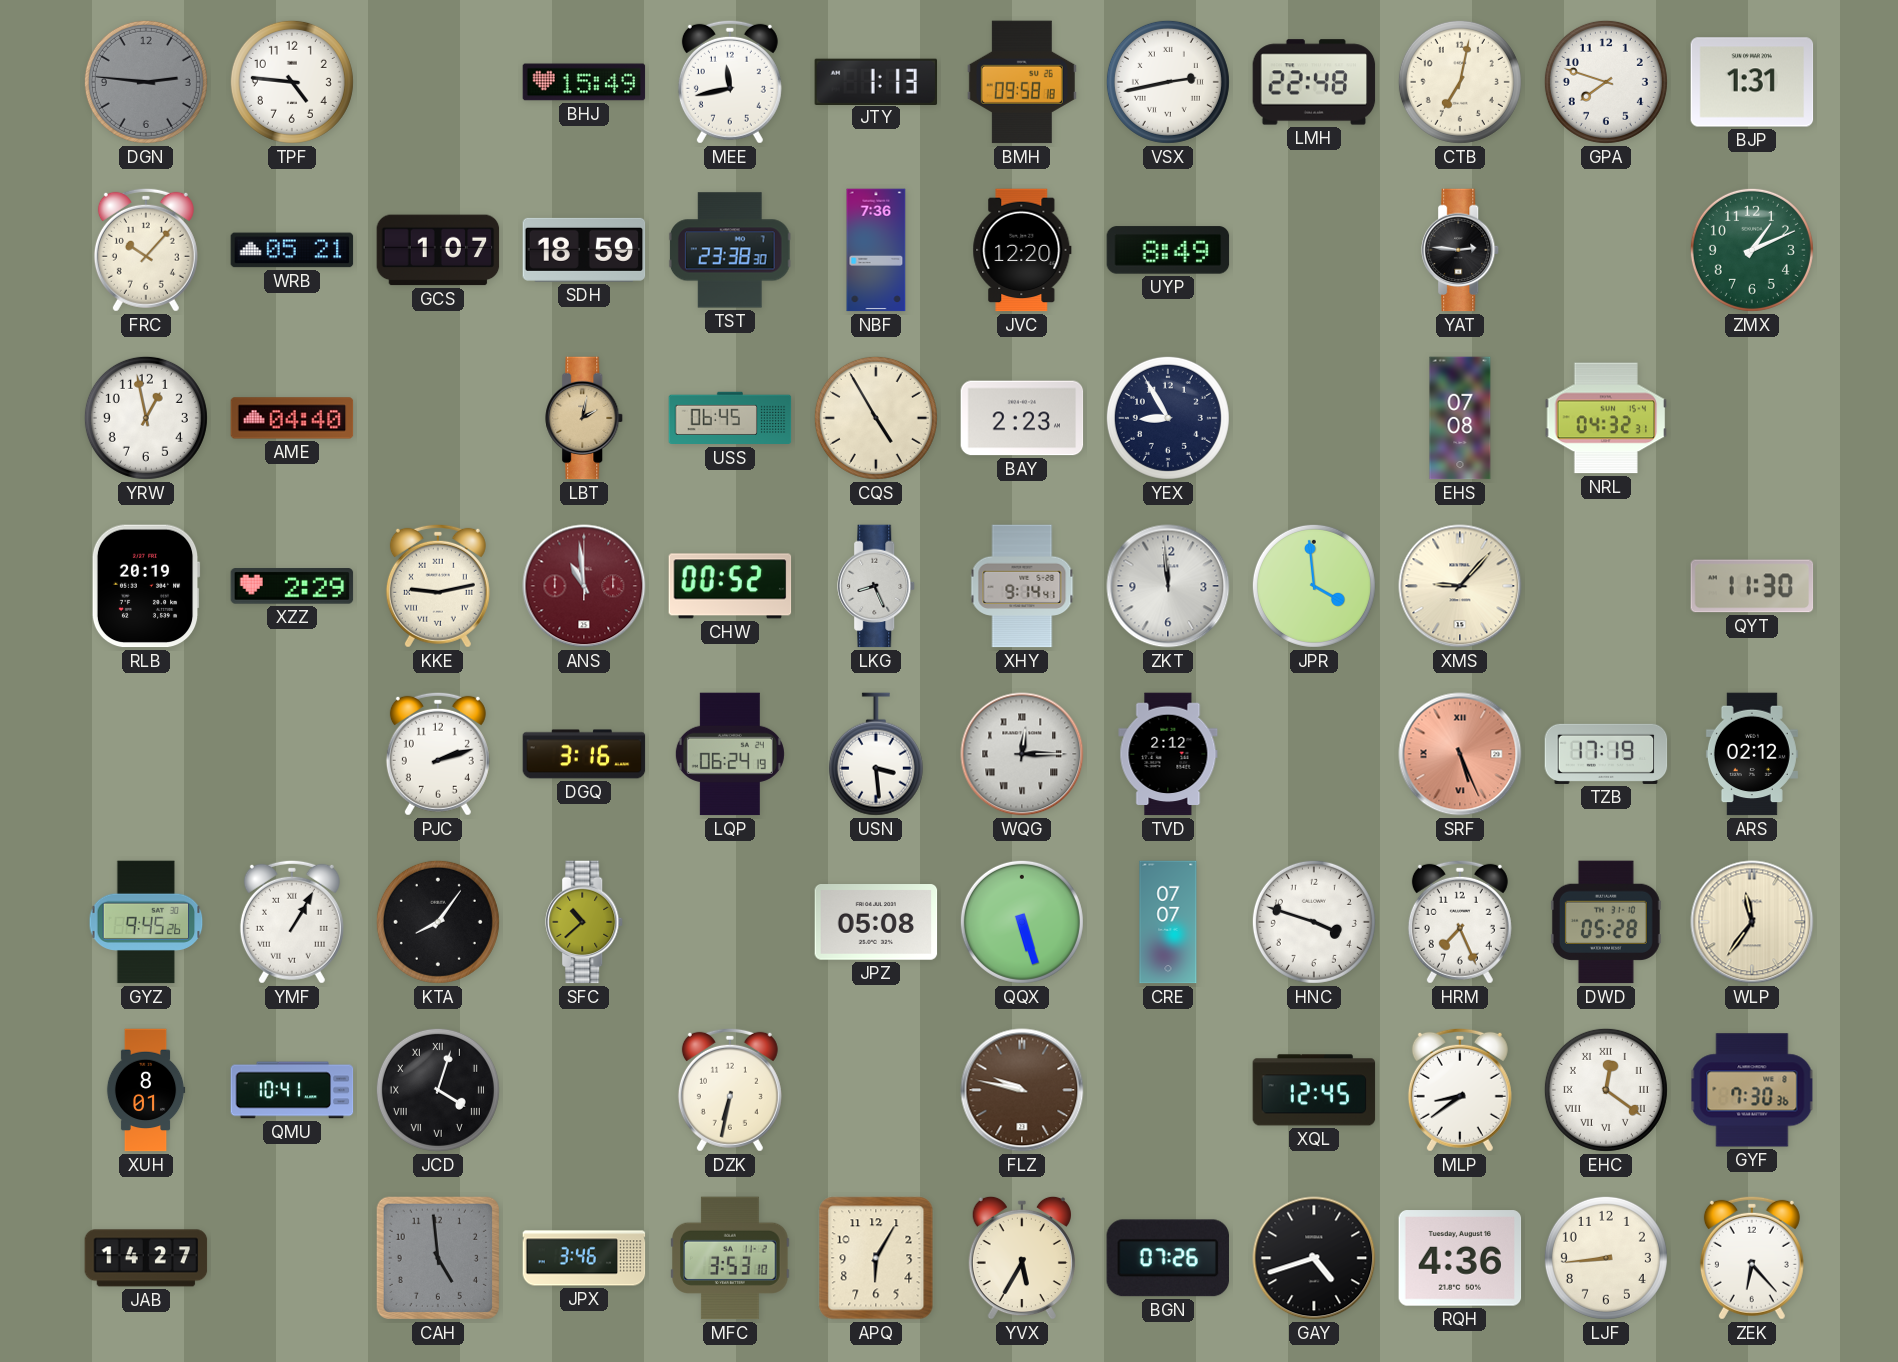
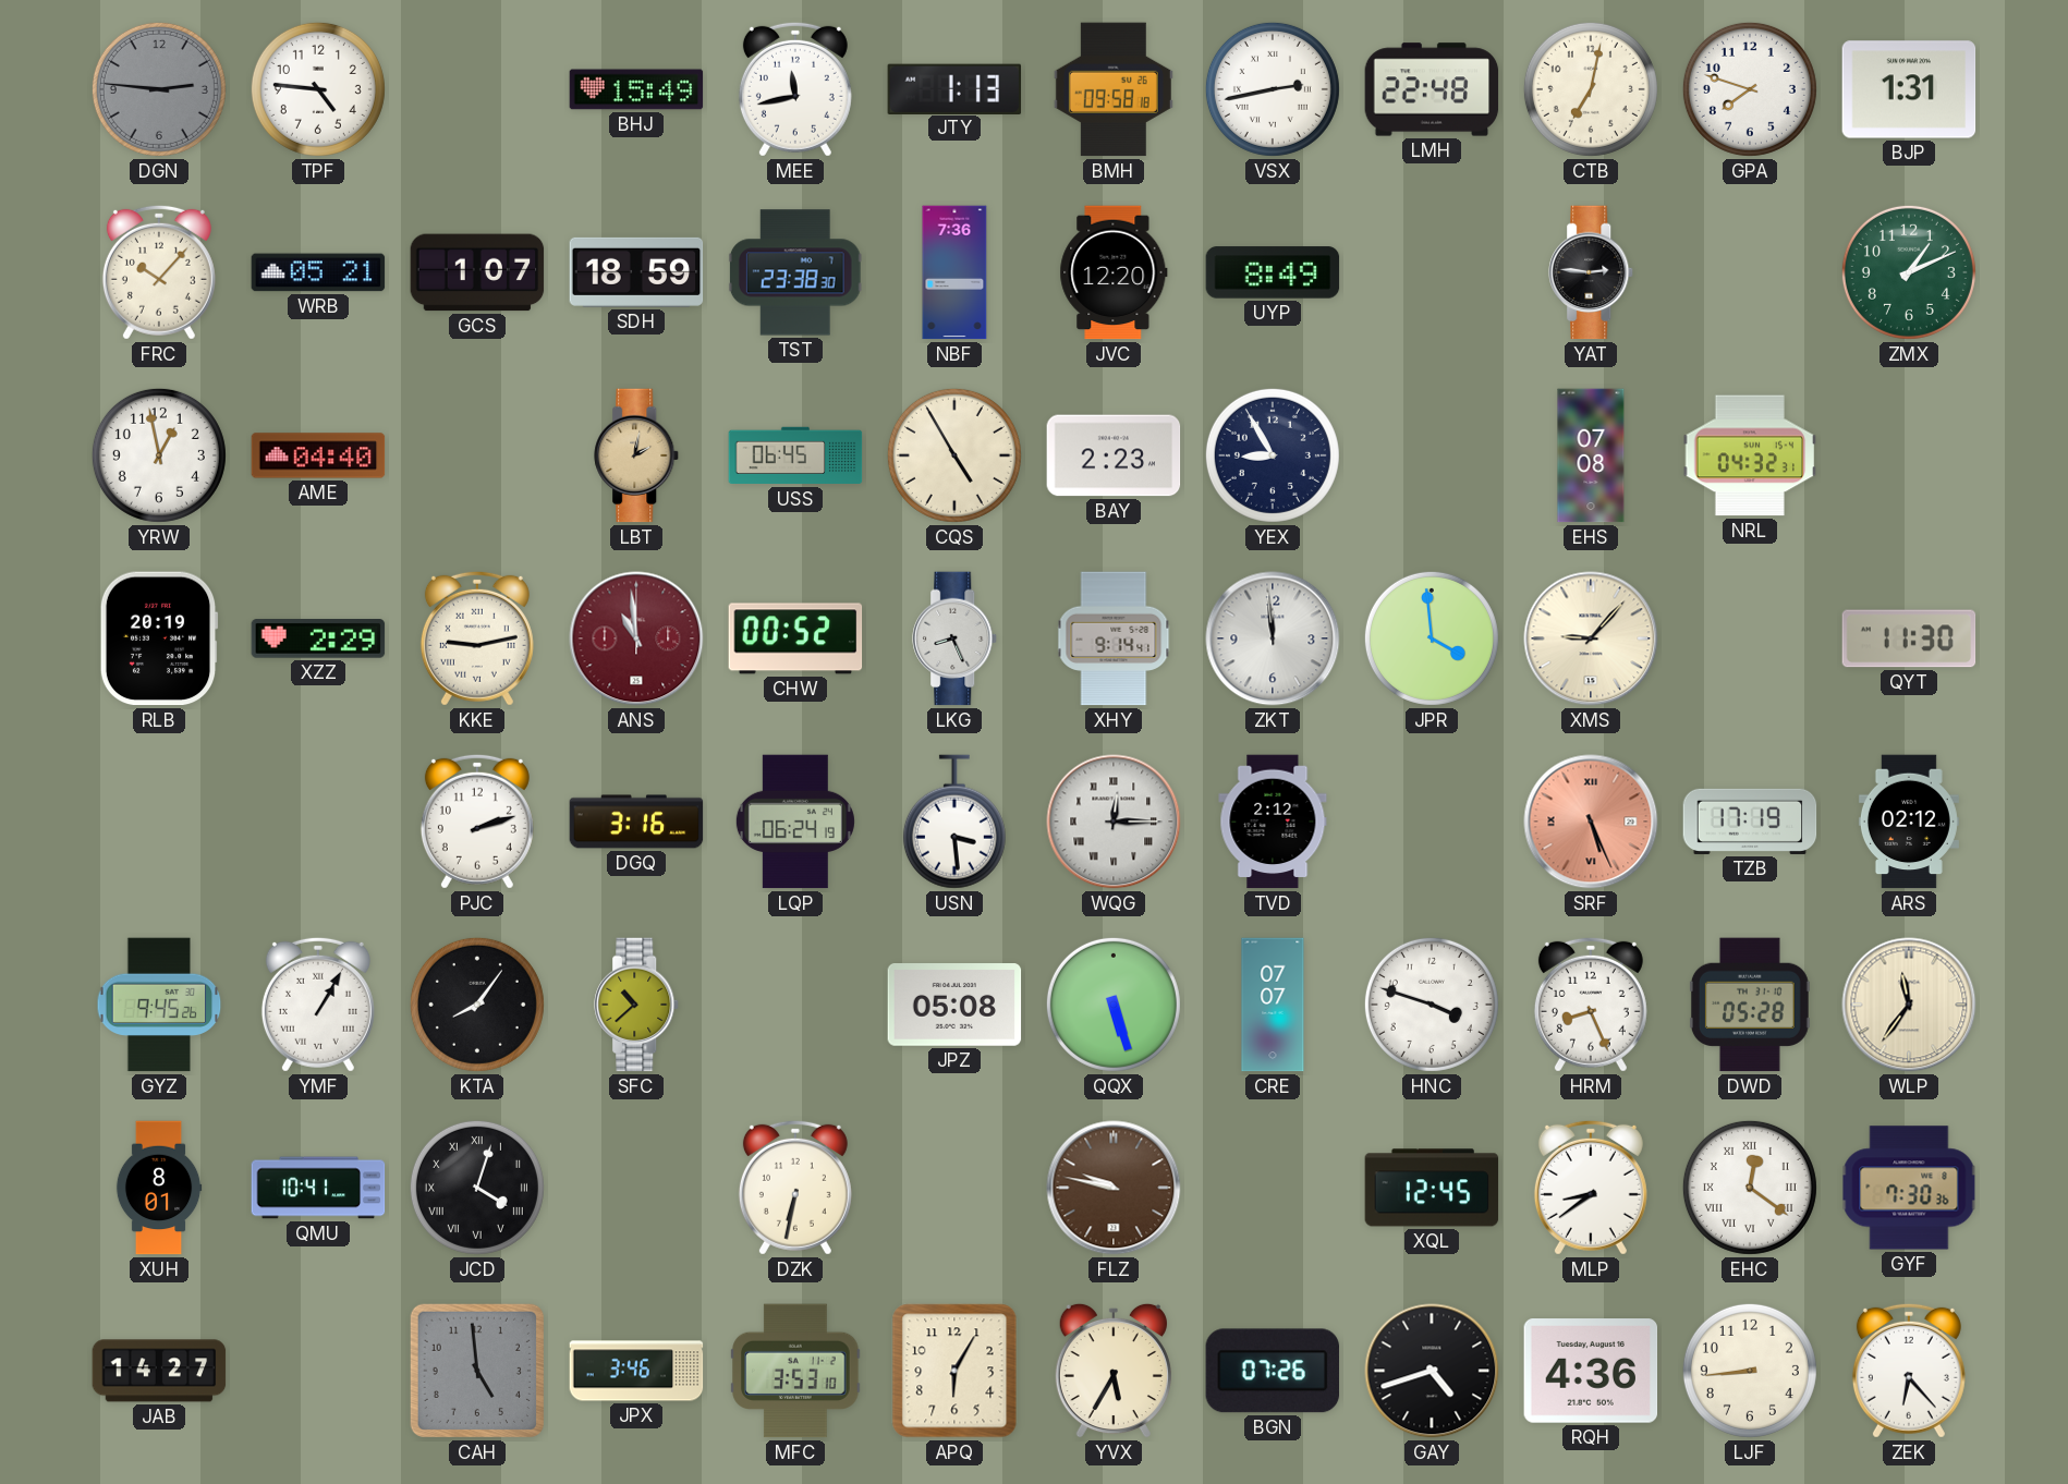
HRM: 7:26 -> 8:26
